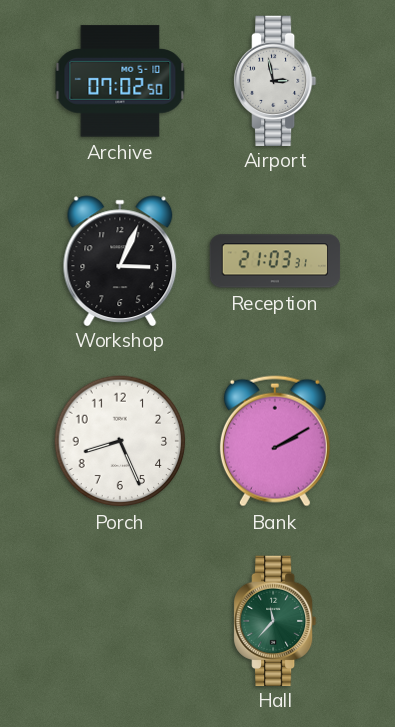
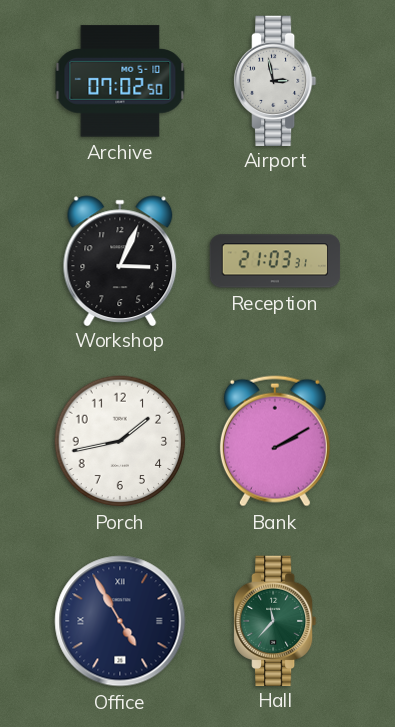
Porch: 8:26 -> 1:43
Office: none -> 4:55
